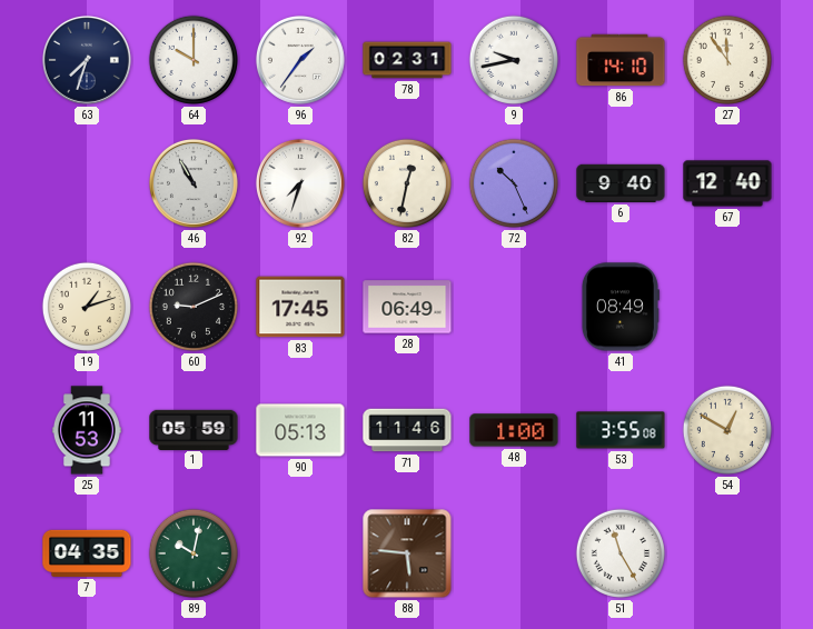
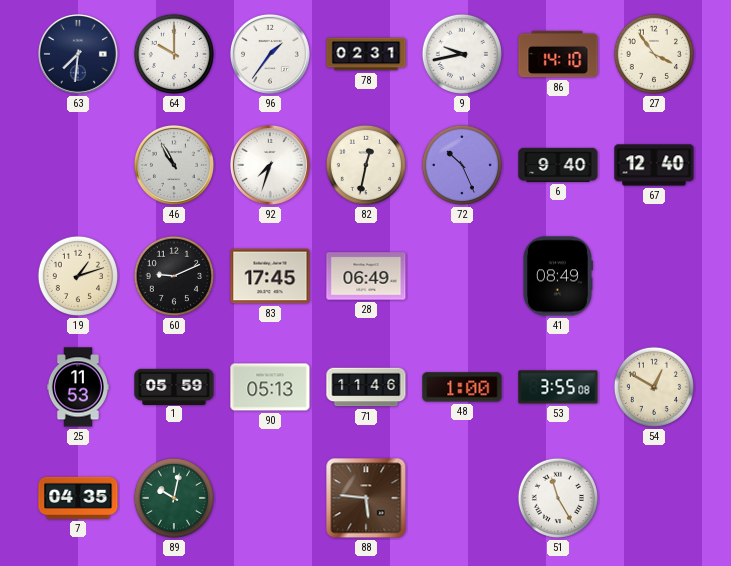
63: 7:33 -> 7:31
27: 11:54 -> 3:54
